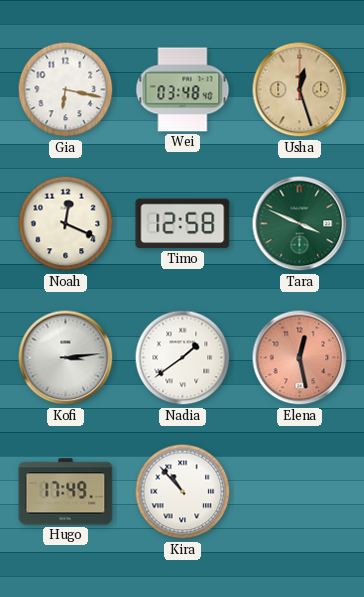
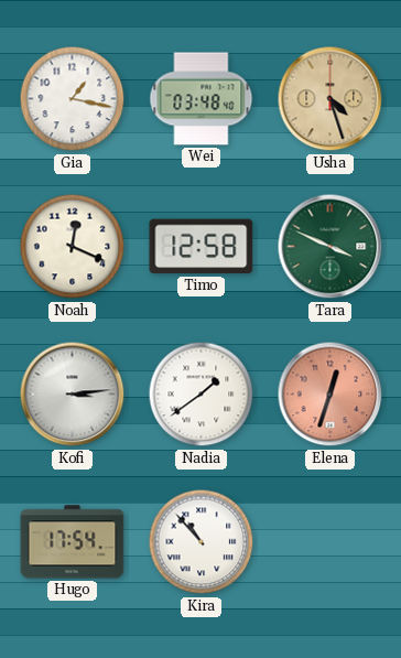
Gia: 6:17 -> 1:17
Usha: 12:27 -> 4:27
Elena: 12:28 -> 12:33
Hugo: 17:49 -> 17:54
